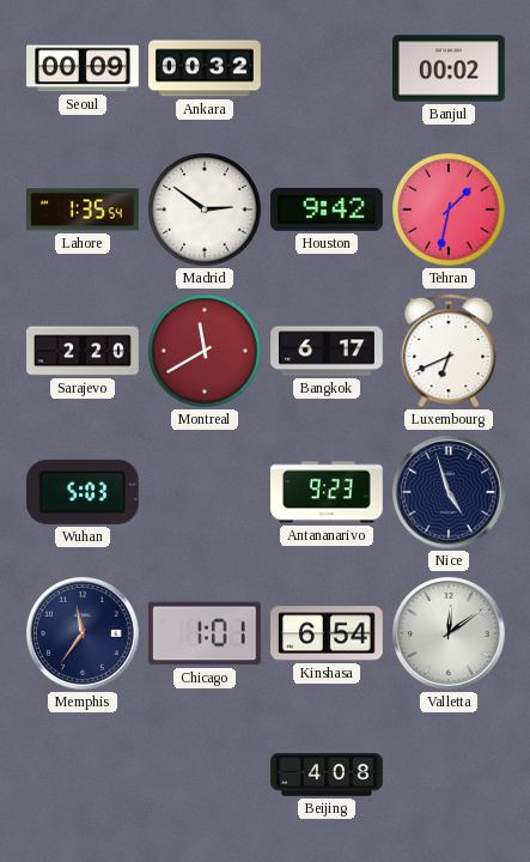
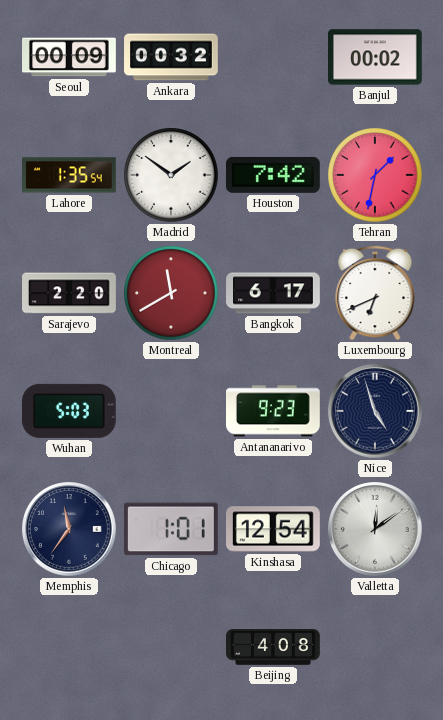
Madrid: 2:51 -> 1:51
Houston: 9:42 -> 7:42
Kinshasa: 6:54 -> 12:54
